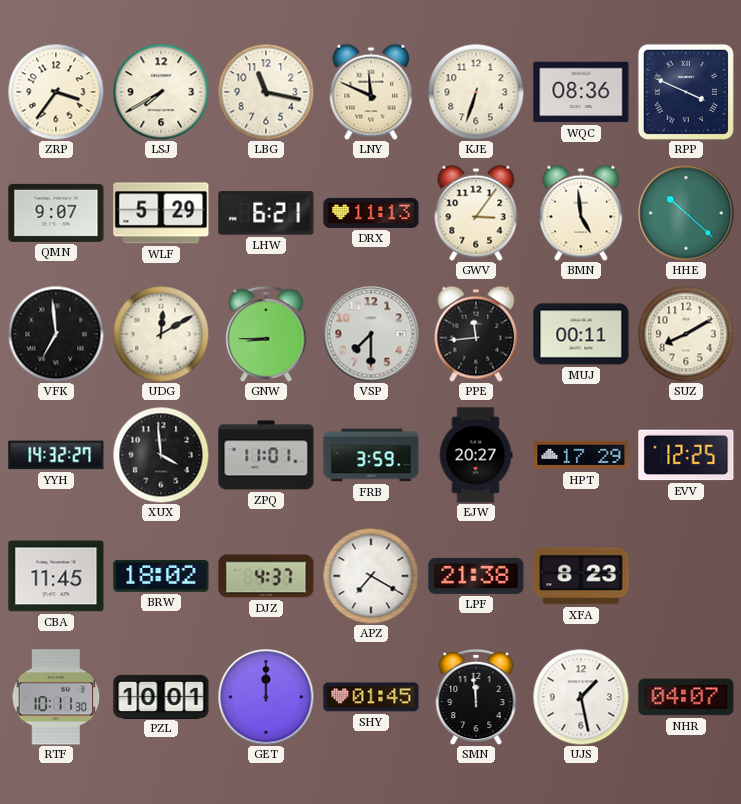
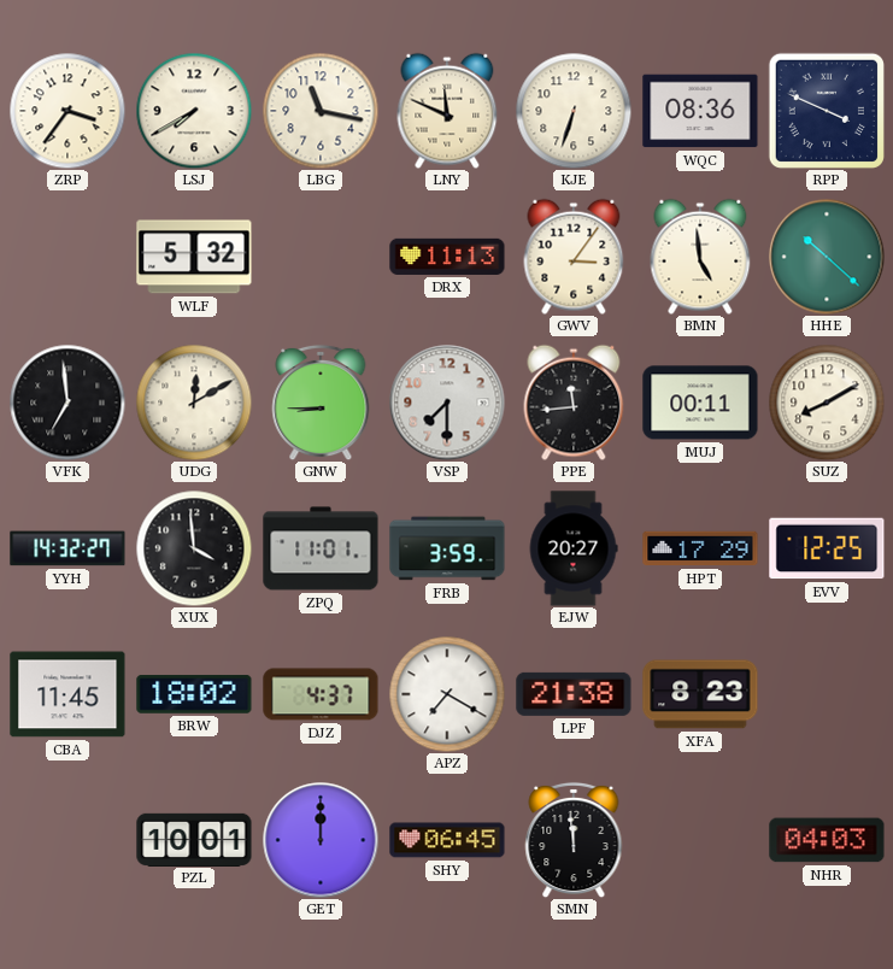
QMN: 9:07 -> none
WLF: 5:29 -> 5:32
LHW: 6:21 -> none
RTF: 10:11 -> none
SHY: 01:45 -> 06:45
UJS: 1:28 -> none
NHR: 04:07 -> 04:03
